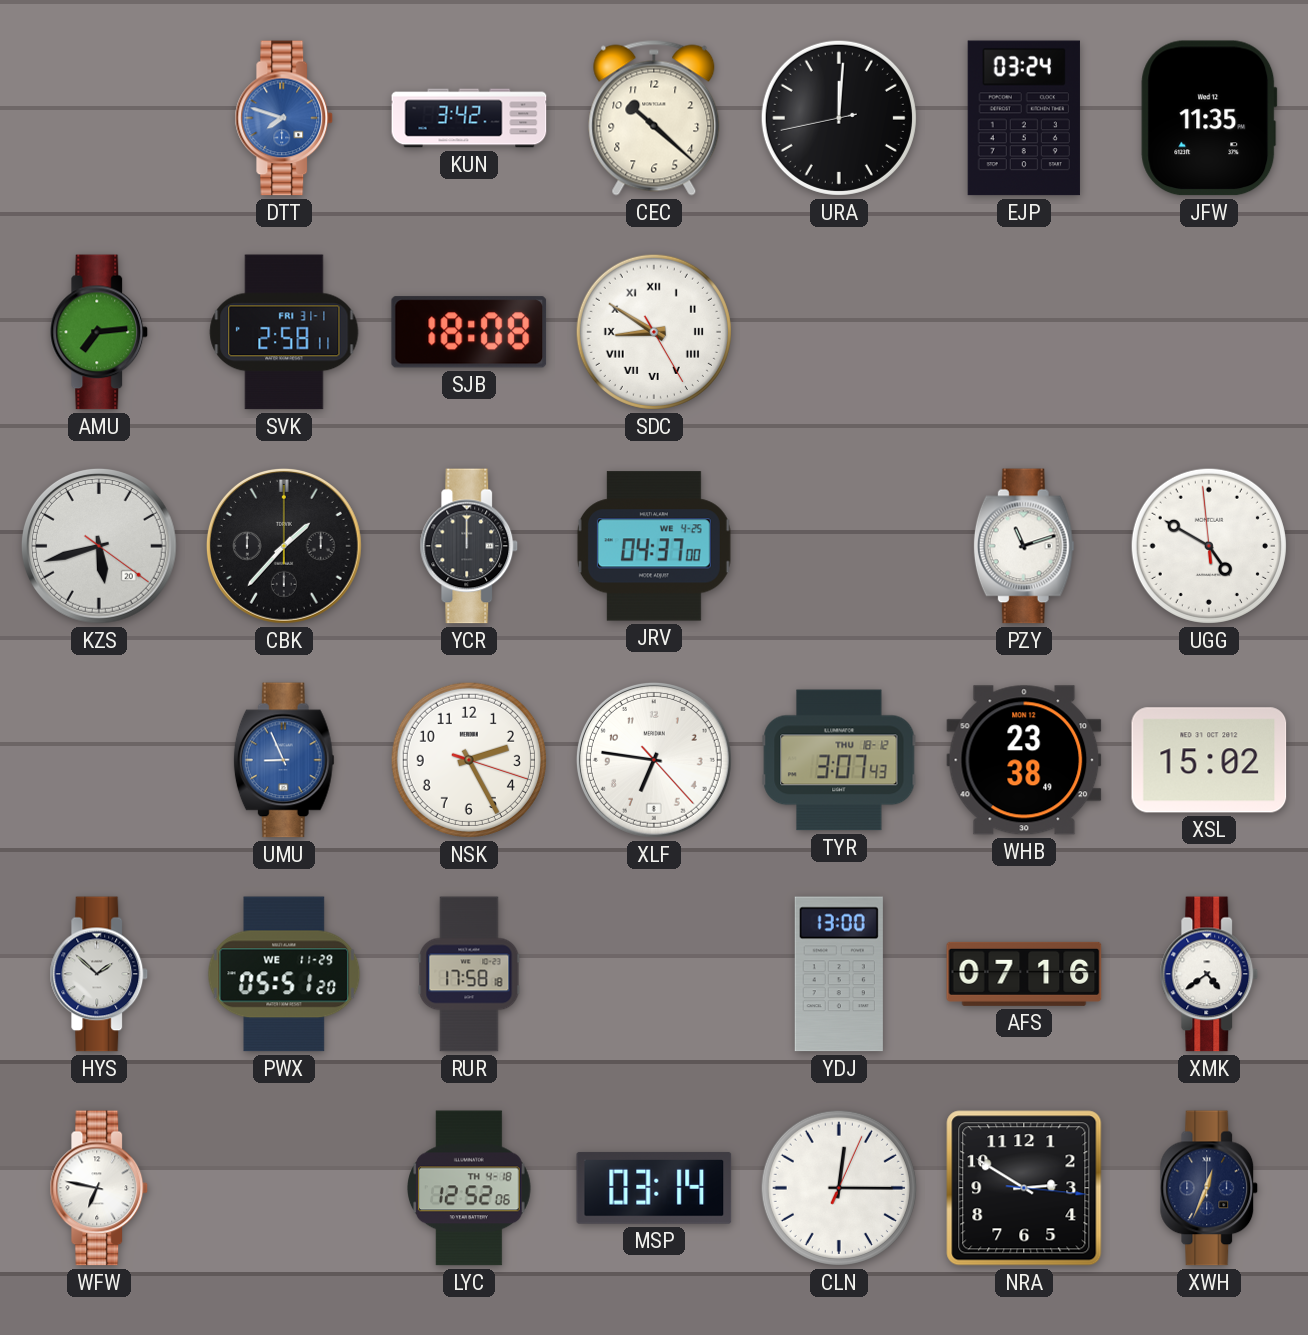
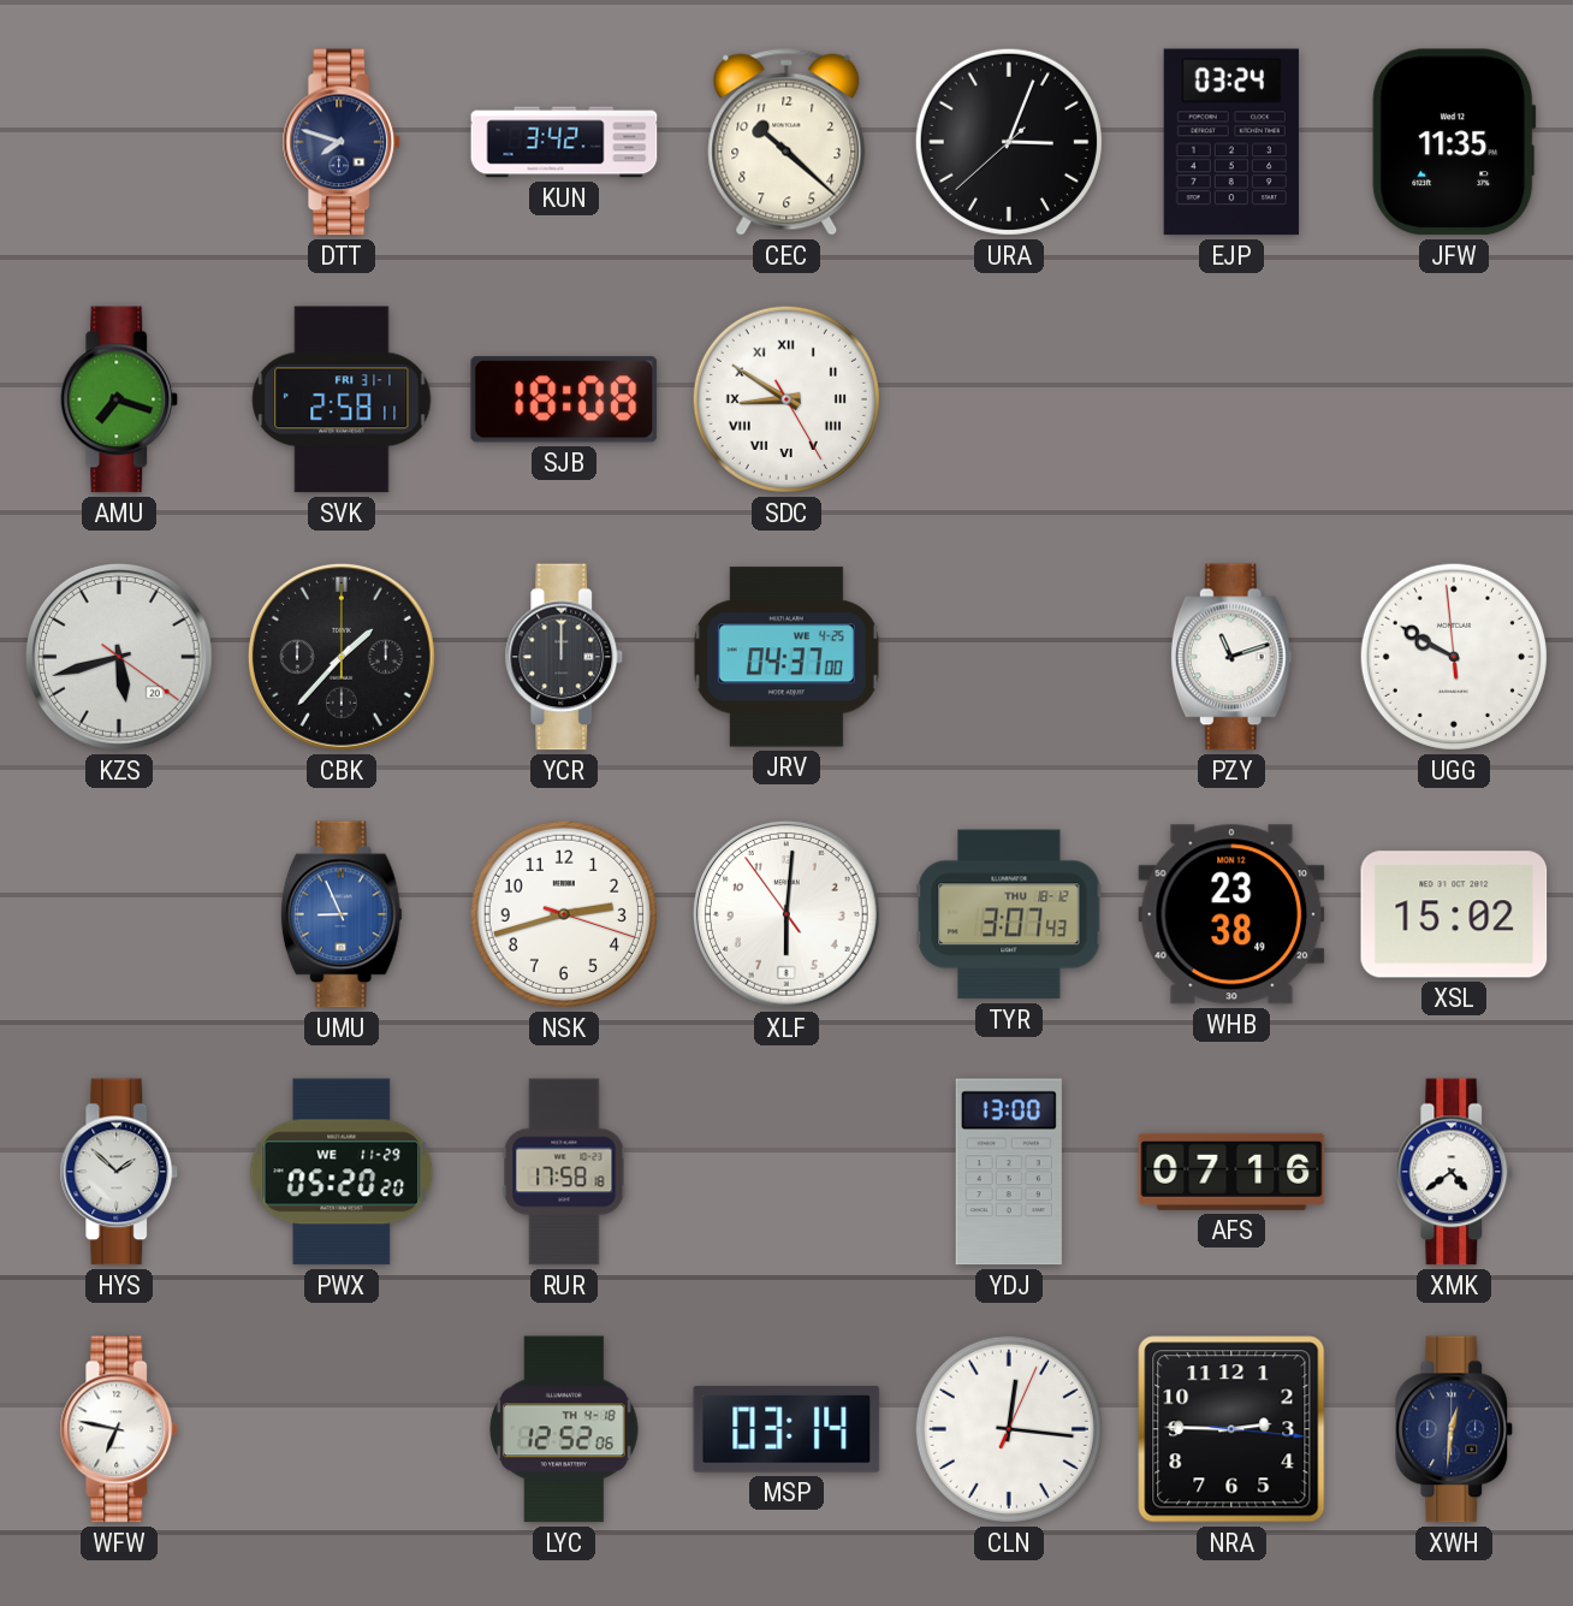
DTT dial: blue -> navy
URA: 12:00 -> 3:03
AMU: 7:14 -> 7:18
UGG: 4:49 -> 9:49
NSK: 2:25 -> 2:42
XLF: 6:46 -> 6:00
PWX: 05:51 -> 05:20
CLN: 12:15 -> 12:16
NRA: 2:50 -> 2:45
XWH: 12:34 -> 12:31
